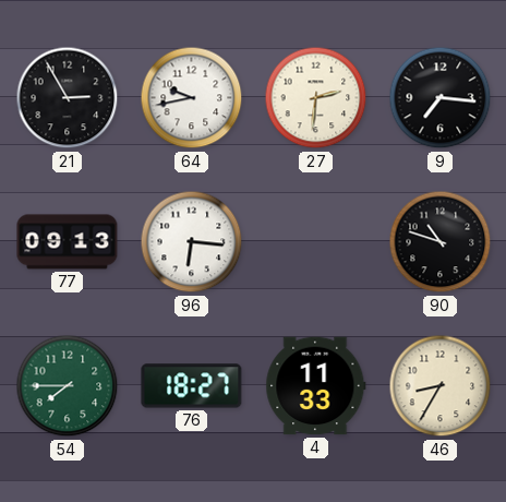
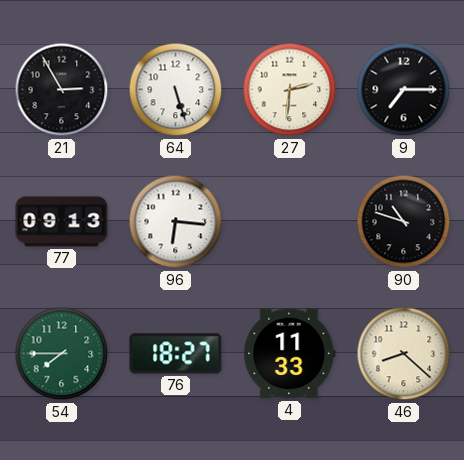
64: 9:43 -> 5:27
9: 7:16 -> 7:15
46: 8:35 -> 8:22
